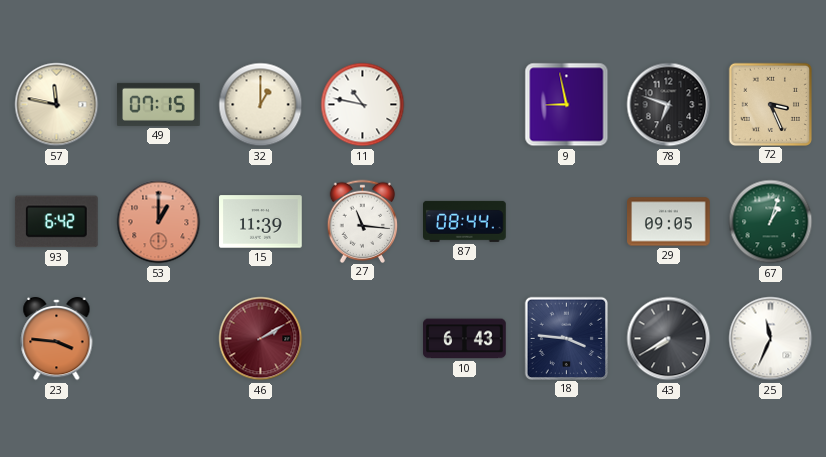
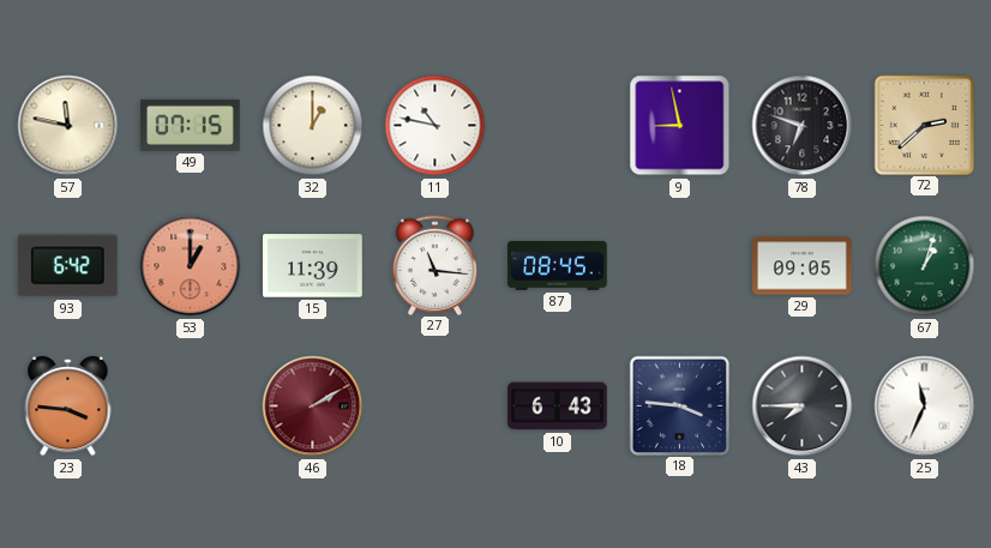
72: 3:26 -> 2:38
87: 08:44 -> 08:45
43: 7:40 -> 7:45
